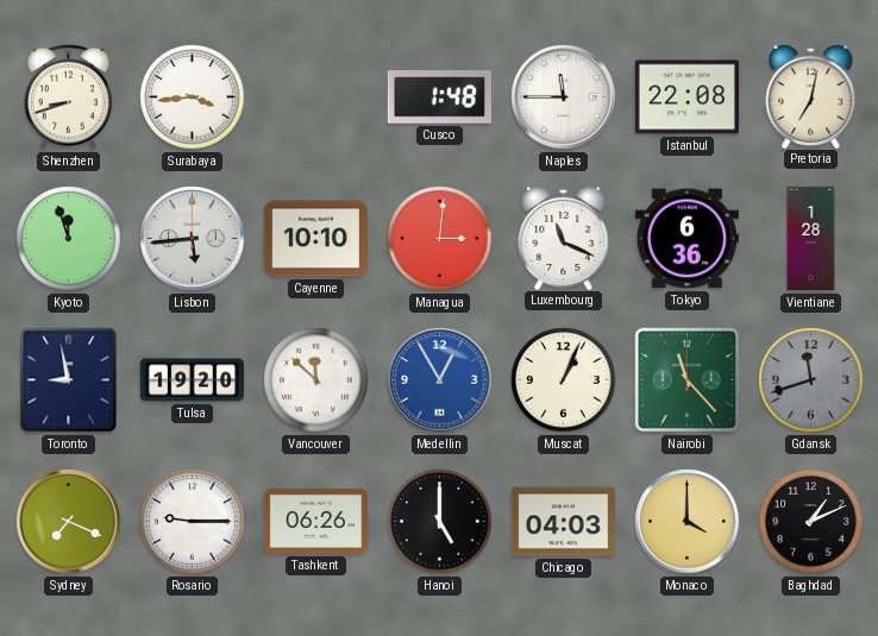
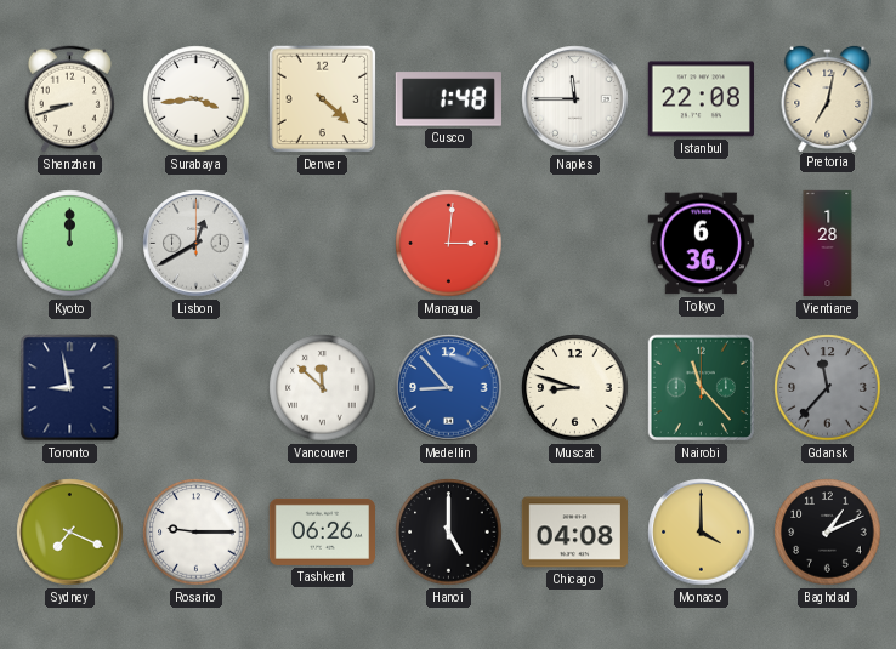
Denver: none -> 4:22
Kyoto: 11:57 -> 12:00
Lisbon: 5:44 -> 12:40
Cayenne: 10:10 -> none
Luxembourg: 11:19 -> none
Tulsa: 19:20 -> none
Medellin: 12:55 -> 8:53
Muscat: 1:04 -> 8:48
Gdansk: 11:42 -> 11:37
Chicago: 04:03 -> 04:08
